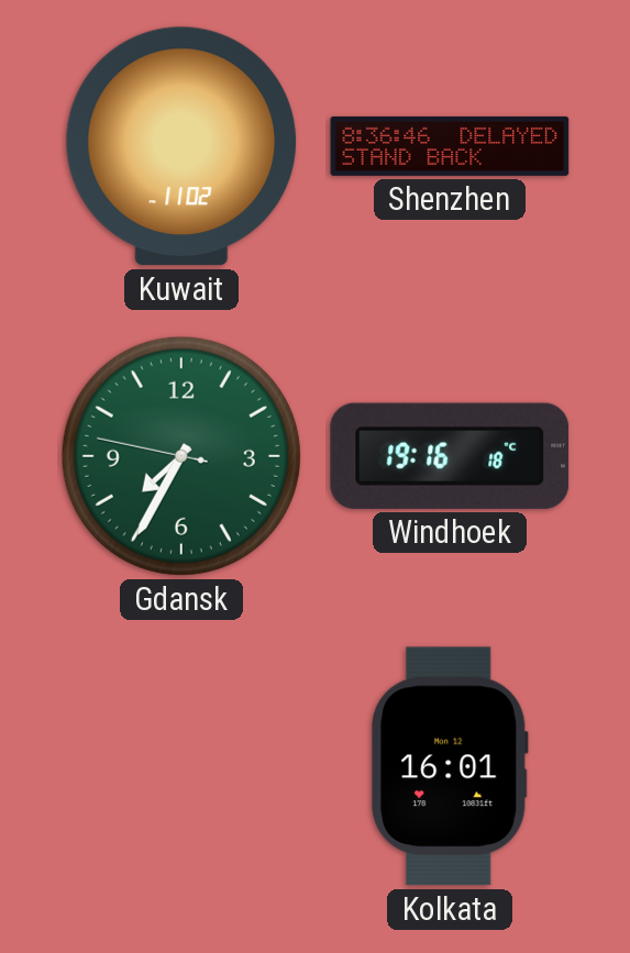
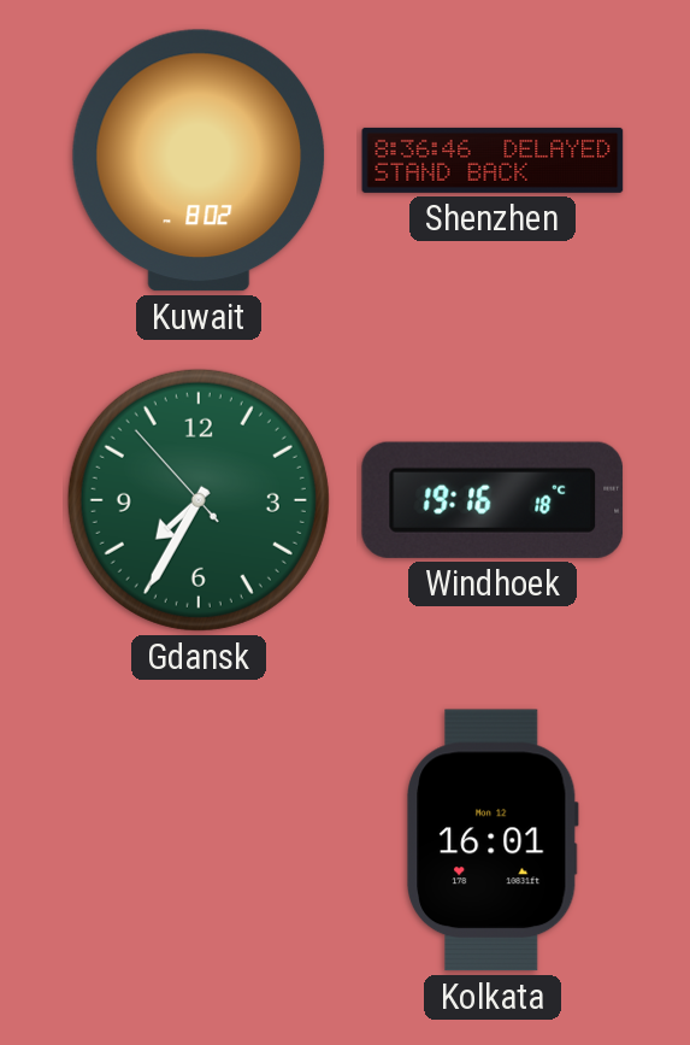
Kuwait: 11:02 -> 8:02
Gdansk: 7:34:47 -> 7:34:53
